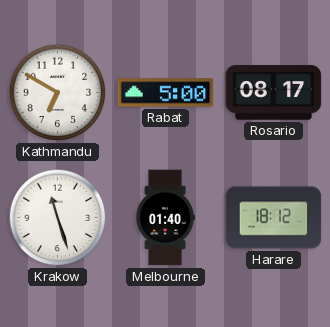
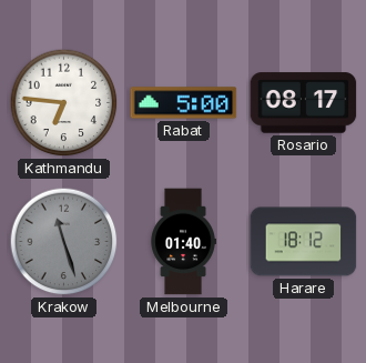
Kathmandu: 6:50 -> 6:46
Krakow dial: white -> grey
